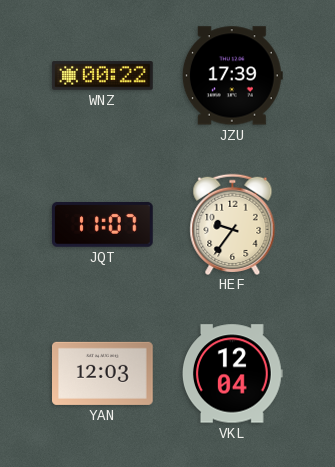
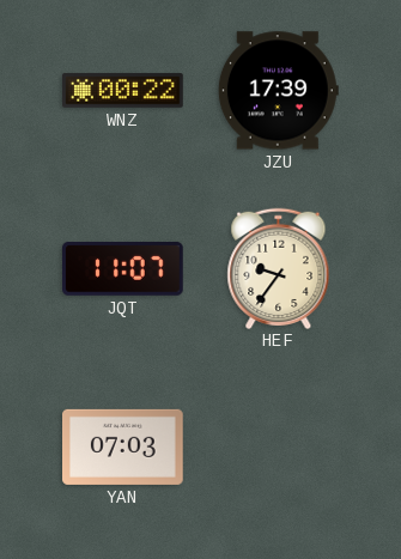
YAN: 12:03 -> 07:03
VKL: 12:04 -> none
